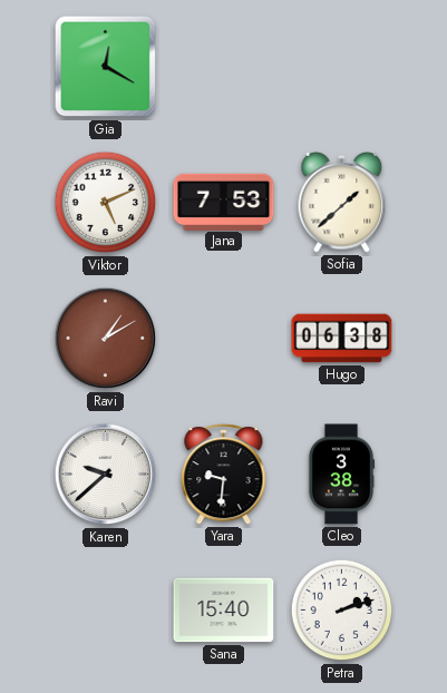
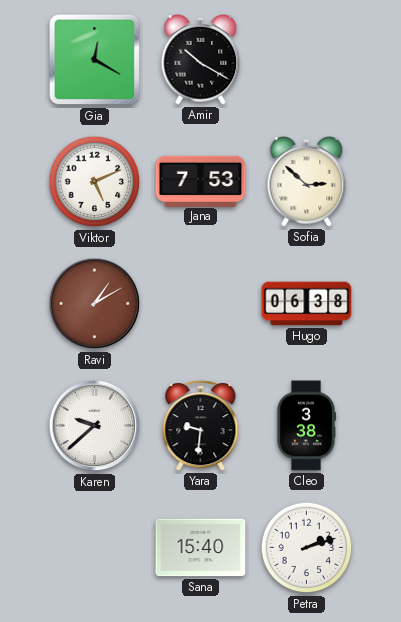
Amir: none -> 10:20
Sofia: 1:38 -> 2:52
